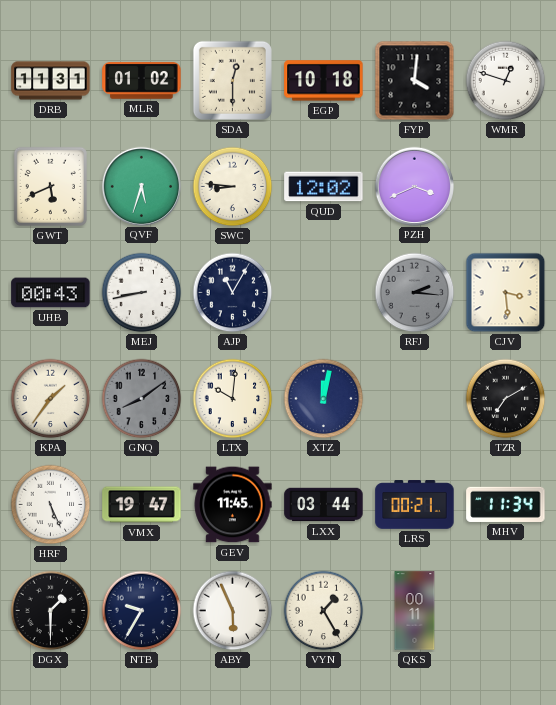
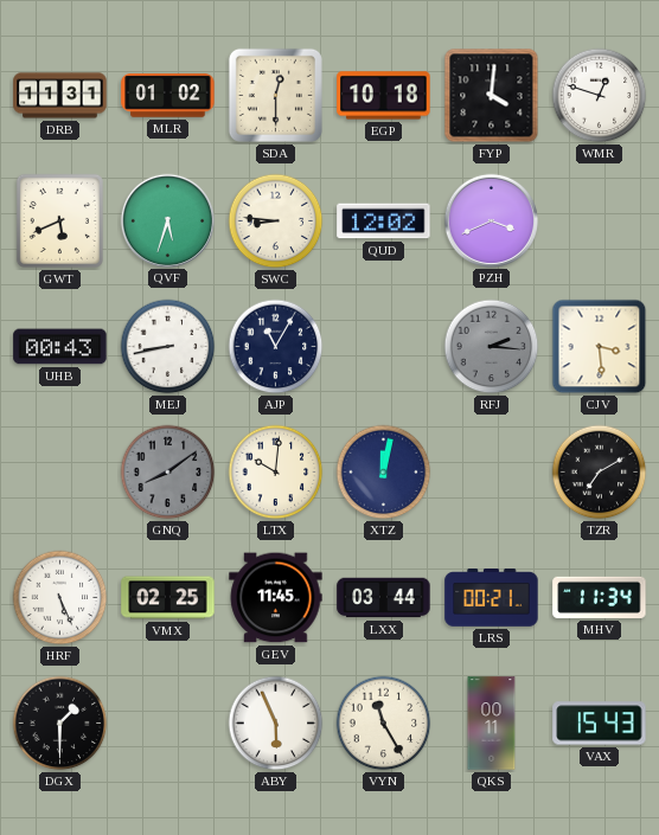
KPA: 1:36 -> none
VMX: 19:47 -> 02:25
NTB: 9:35 -> none
VYN: 1:25 -> 11:25
VAX: none -> 15:43
